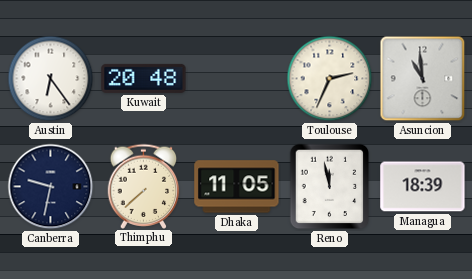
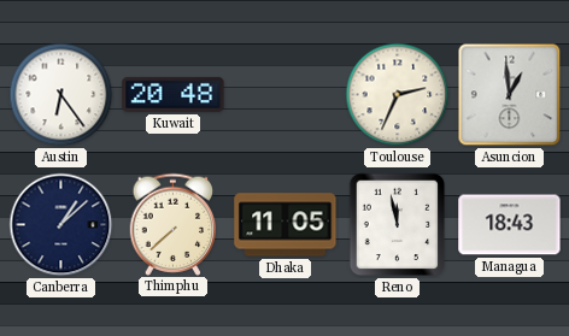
Asuncion: 10:59 -> 12:59
Canberra: 9:32 -> 1:08
Managua: 18:39 -> 18:43
